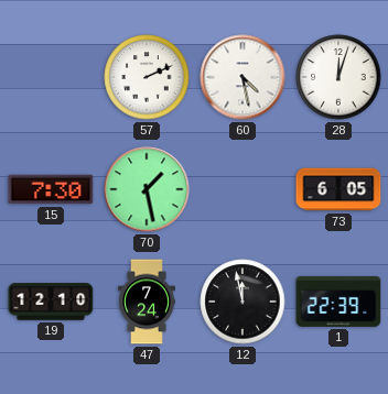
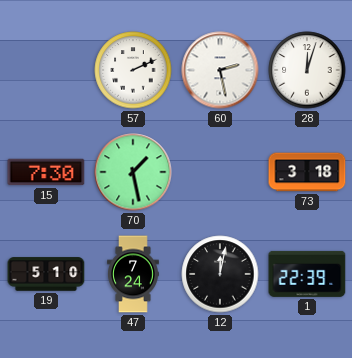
60: 4:28 -> 2:28
73: 6:05 -> 3:18
19: 12:10 -> 5:10
12: 11:58 -> 12:02
